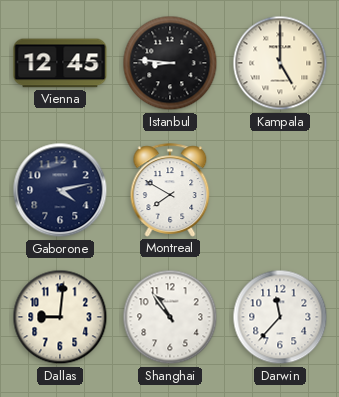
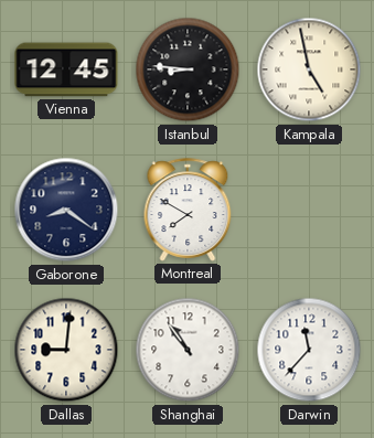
Kampala: 5:00 -> 4:58
Gaborone: 4:13 -> 8:21
